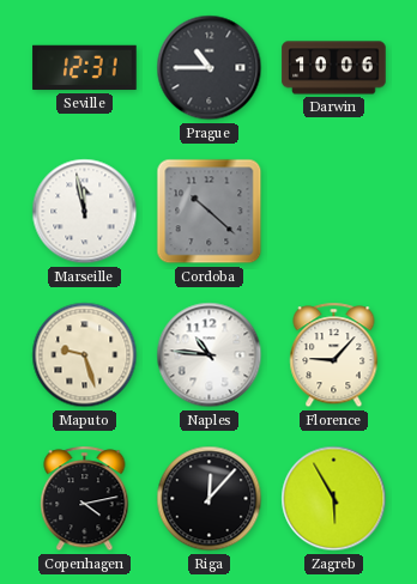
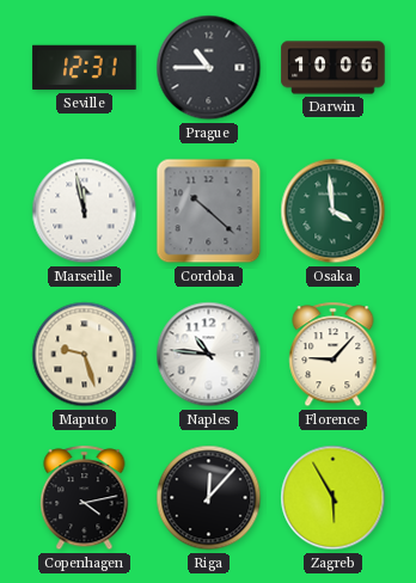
Osaka: none -> 3:59
